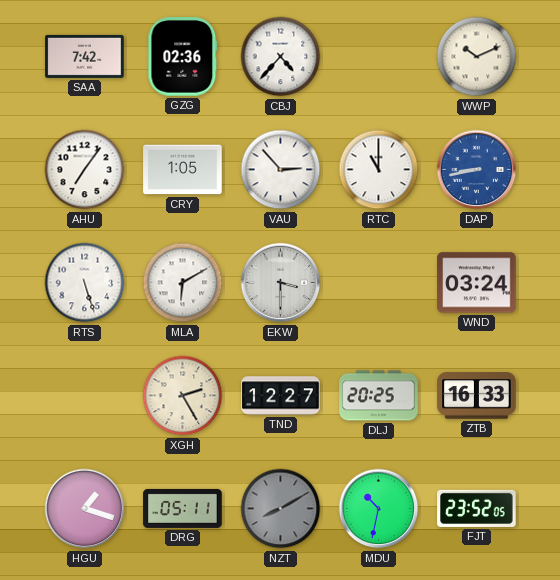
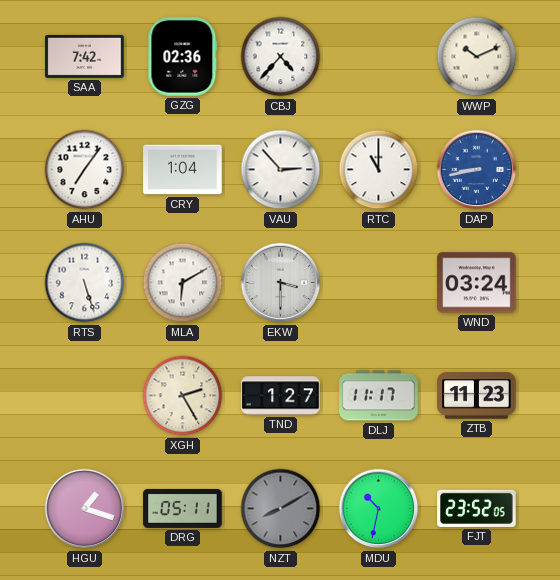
CRY: 1:05 -> 1:04
TND: 12:27 -> 1:27
DLJ: 20:25 -> 11:17
ZTB: 16:33 -> 11:23
